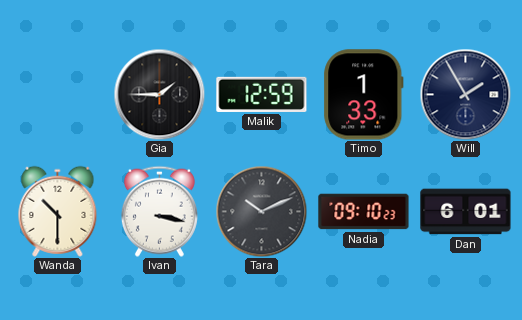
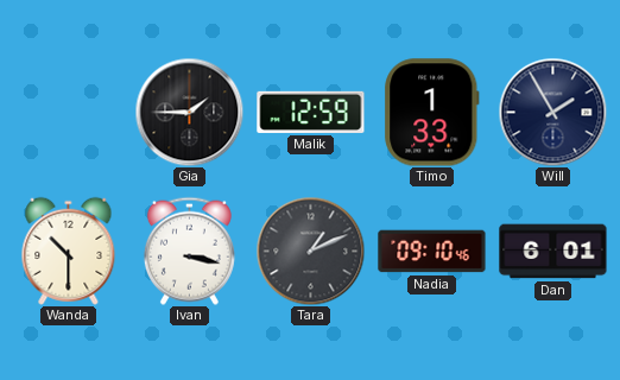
Tara: 10:11 -> 1:11
Nadia: 09:10:23 -> 09:10:46
